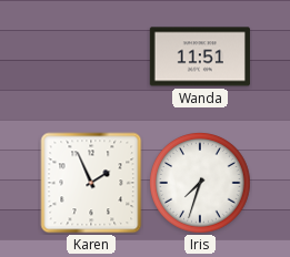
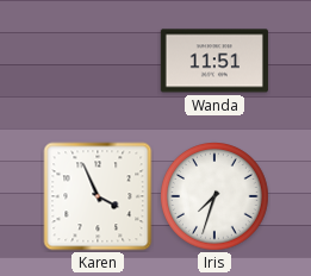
Karen: 1:56 -> 3:56
